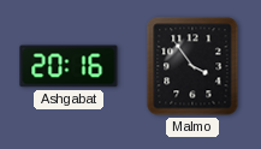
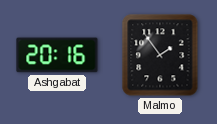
Malmo: 3:54 -> 1:54
